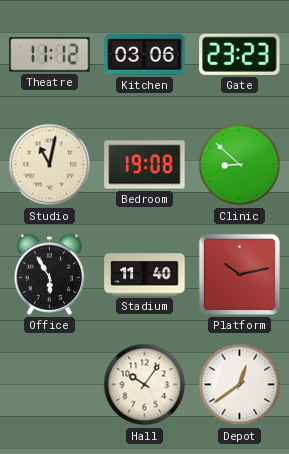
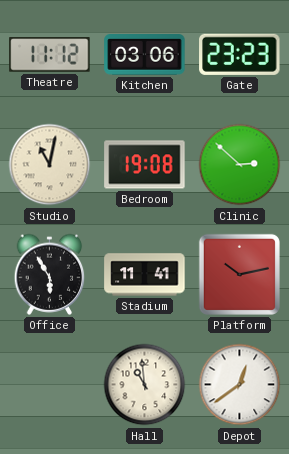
Clinic: 8:52 -> 2:52
Stadium: 11:40 -> 11:41
Hall: 10:06 -> 10:59
